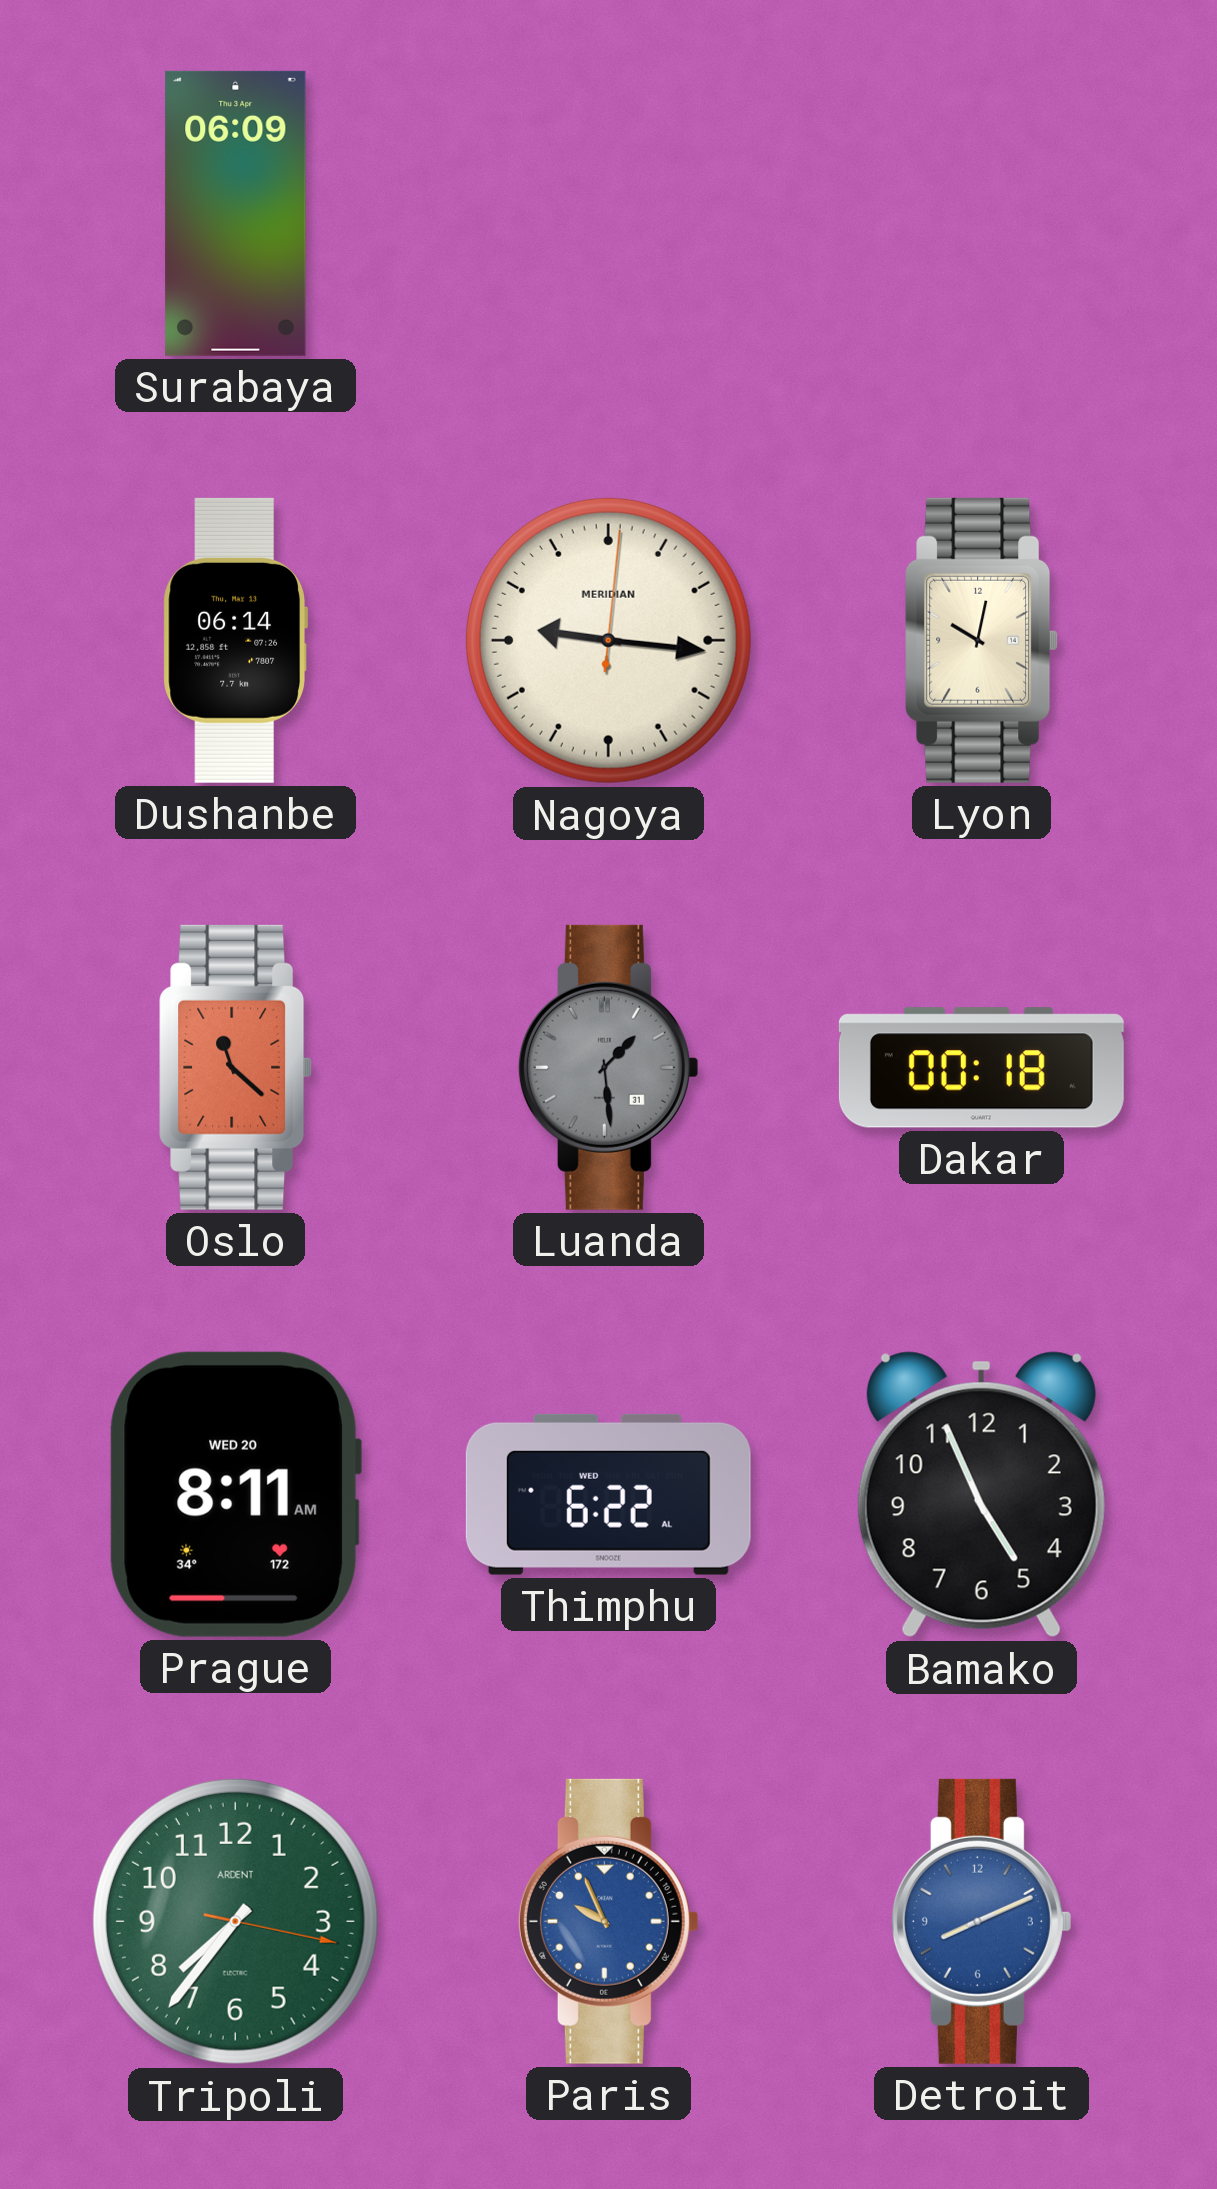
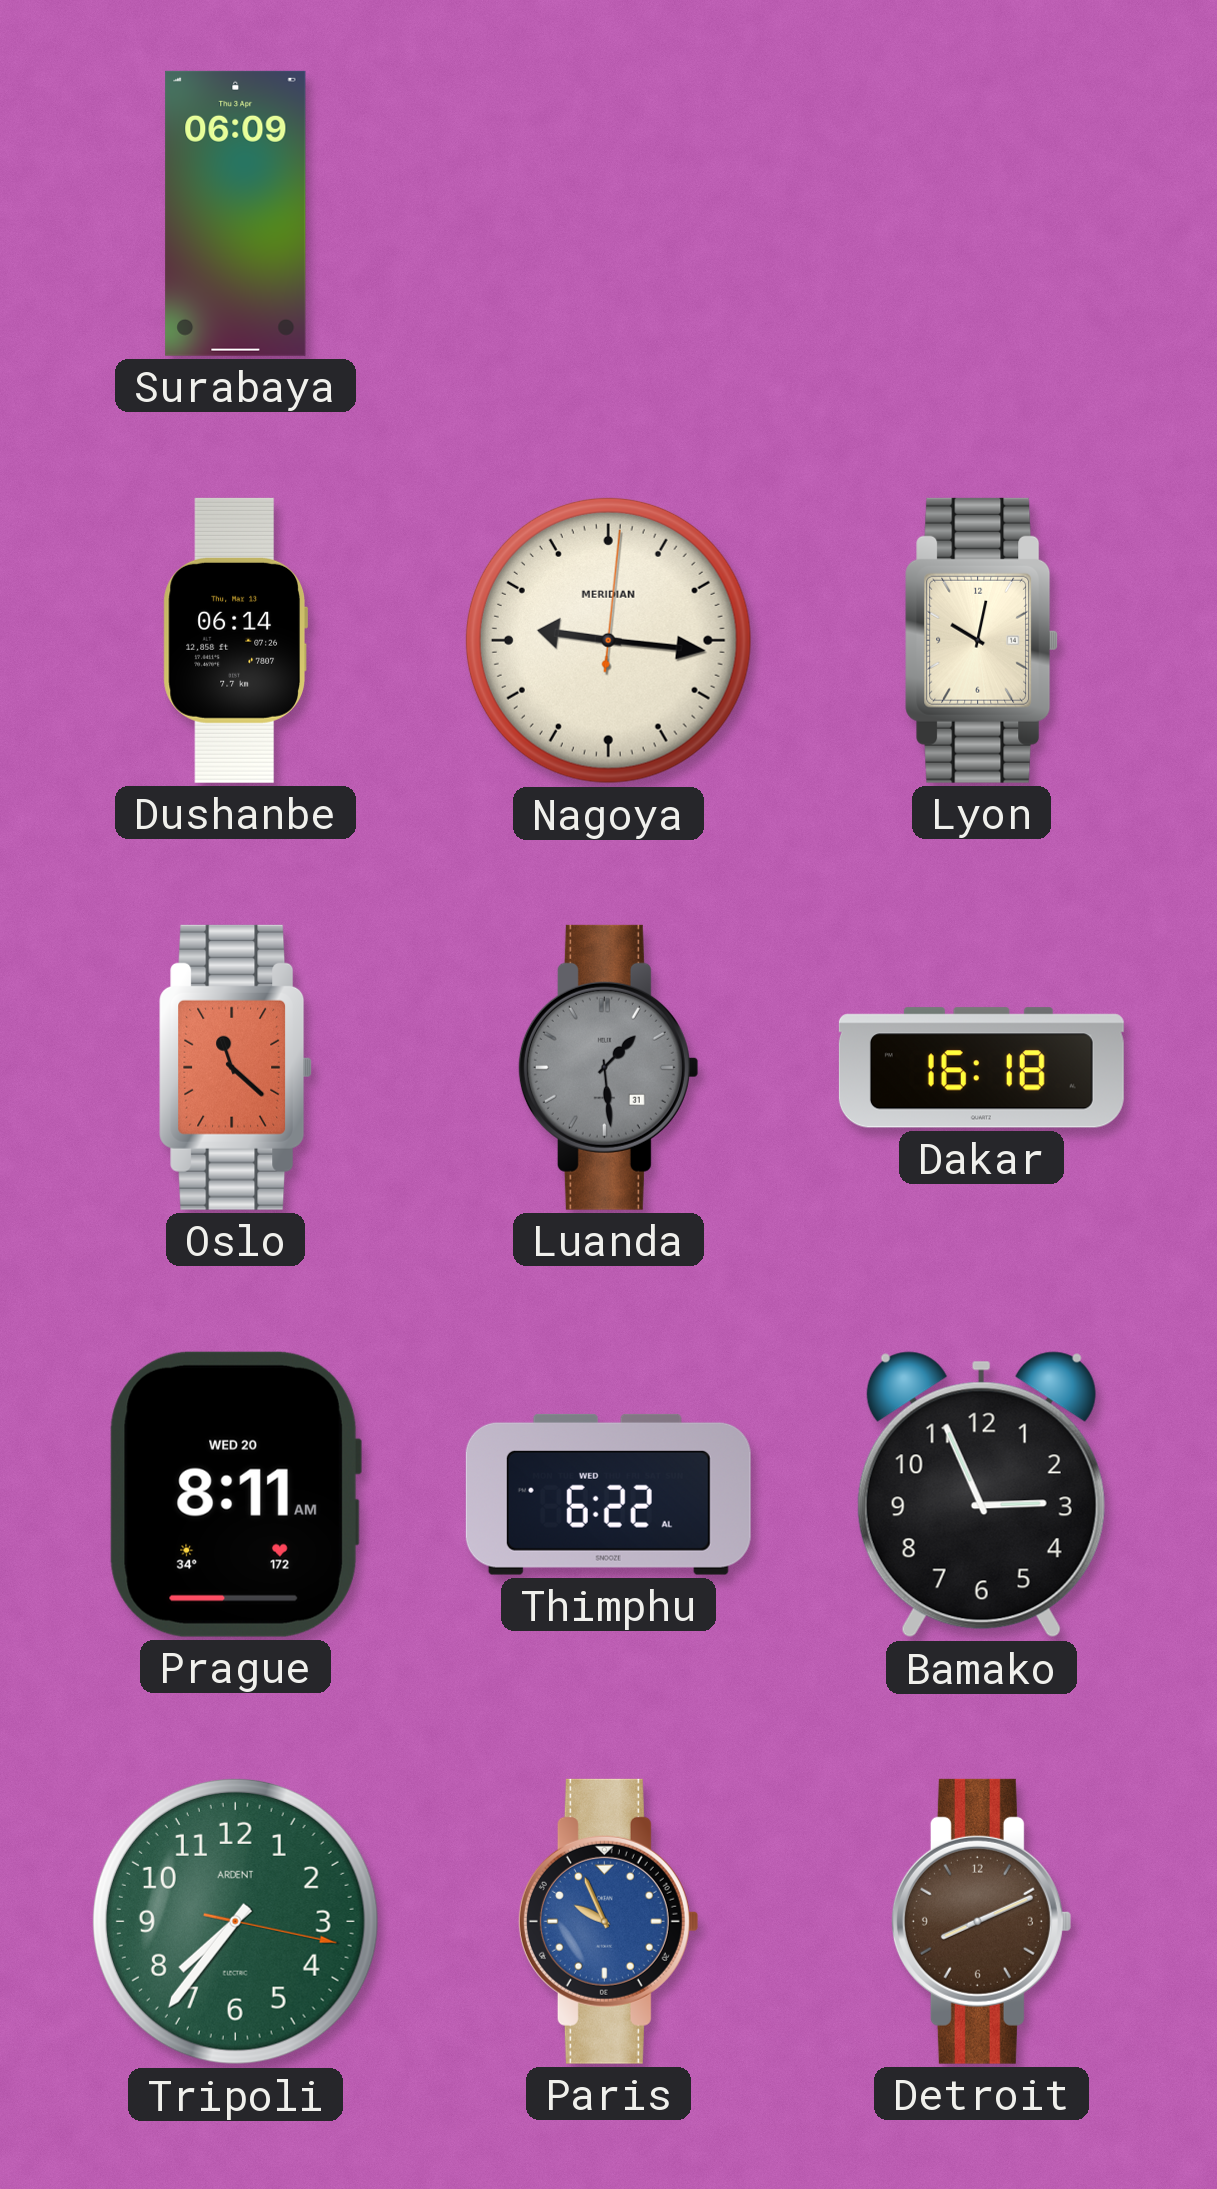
Dakar: 00:18 -> 16:18
Bamako: 4:56 -> 2:56
Detroit dial: blue -> brown
